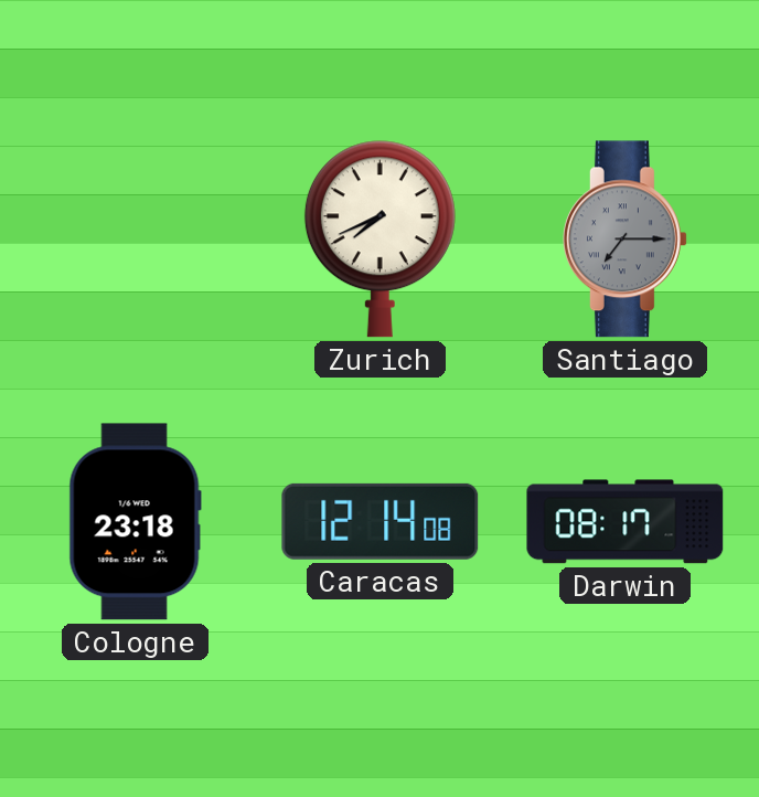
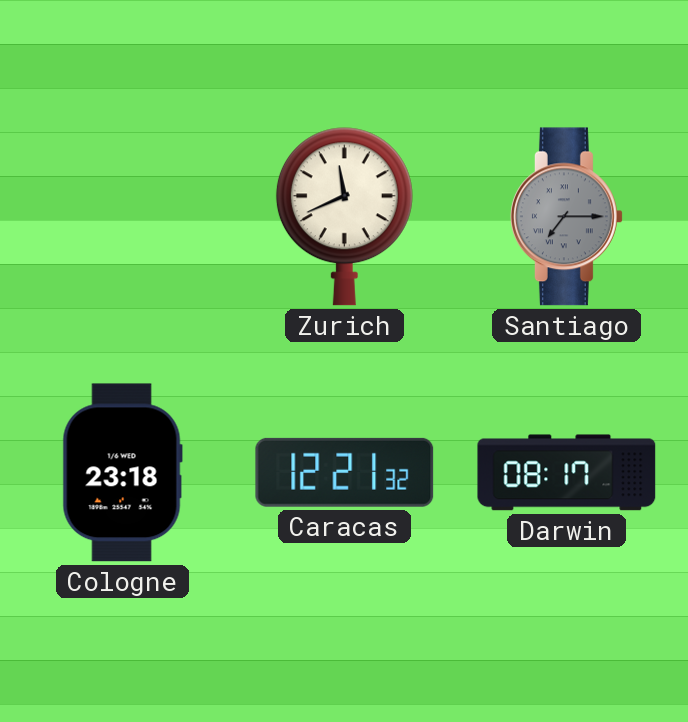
Zurich: 7:41 -> 11:41
Caracas: 12:14 -> 12:21
